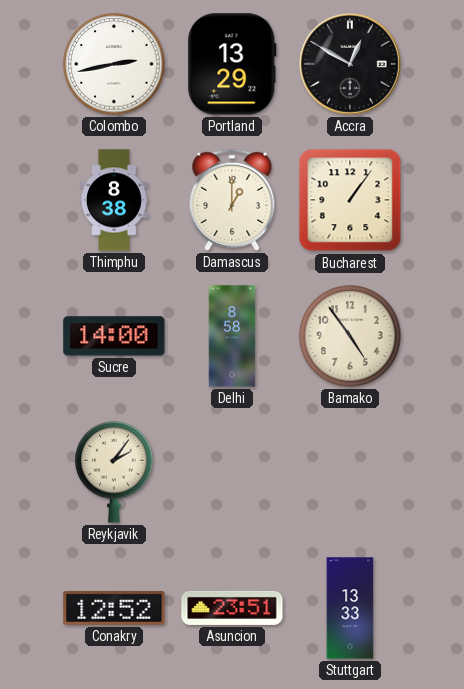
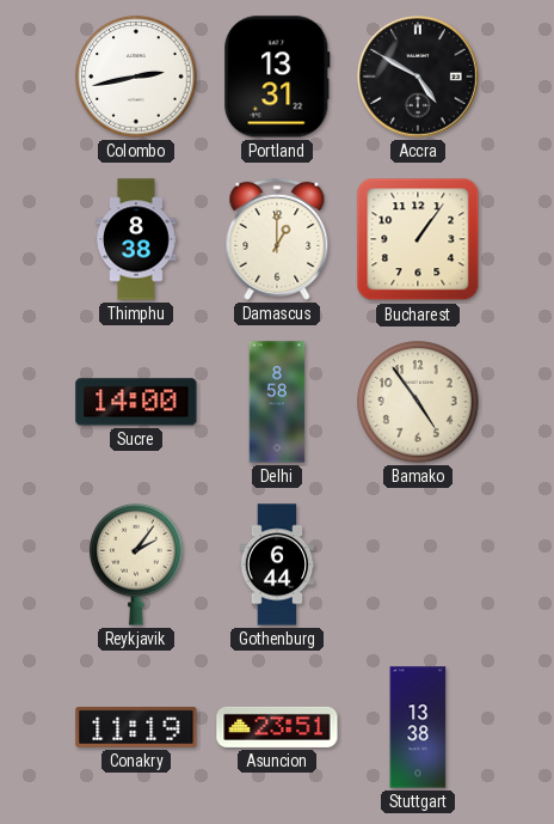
Portland: 13:29 -> 13:31
Accra: 12:50 -> 4:50
Gothenburg: none -> 6:44
Conakry: 12:52 -> 11:19
Stuttgart: 13:33 -> 13:38
